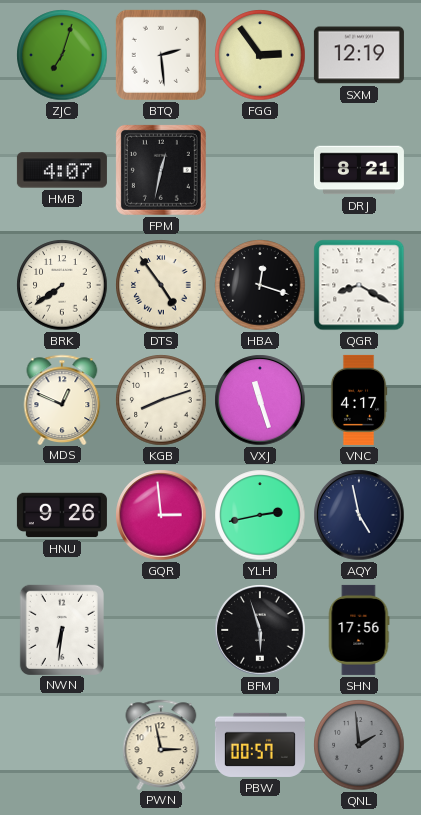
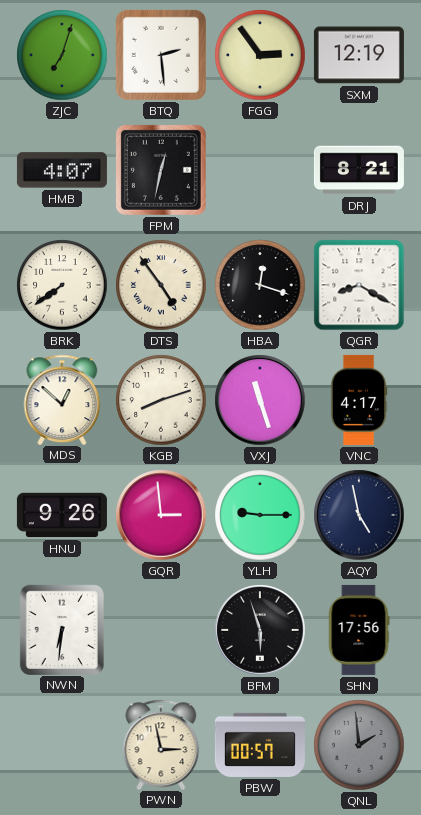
MDS: 12:49 -> 12:52
YLH: 2:43 -> 9:15
